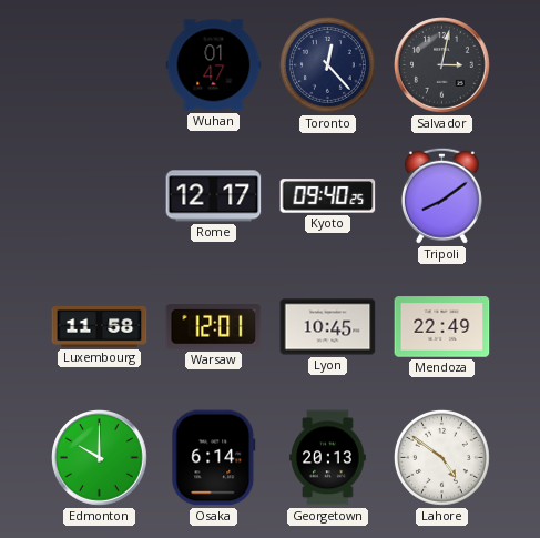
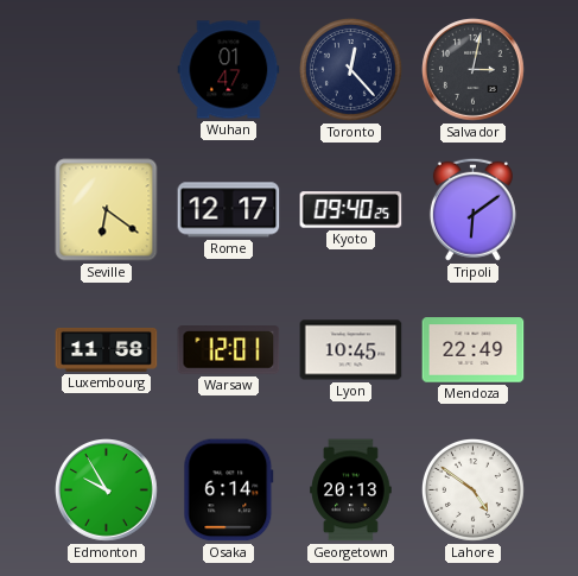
Seville: none -> 6:21
Tripoli: 8:09 -> 6:09
Edmonton: 10:00 -> 9:55
